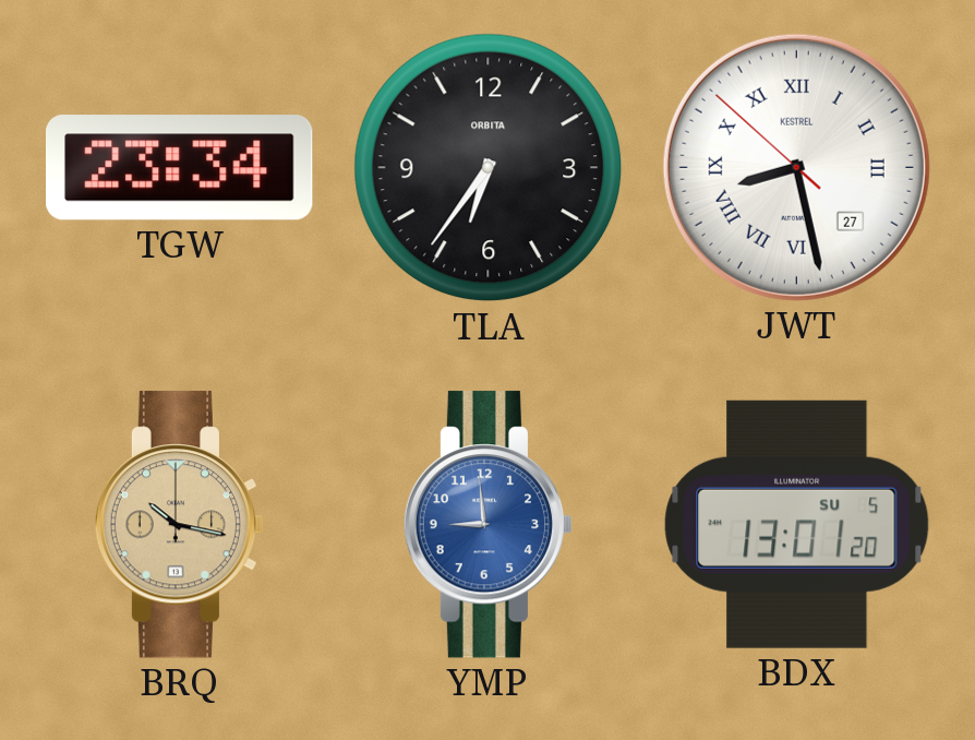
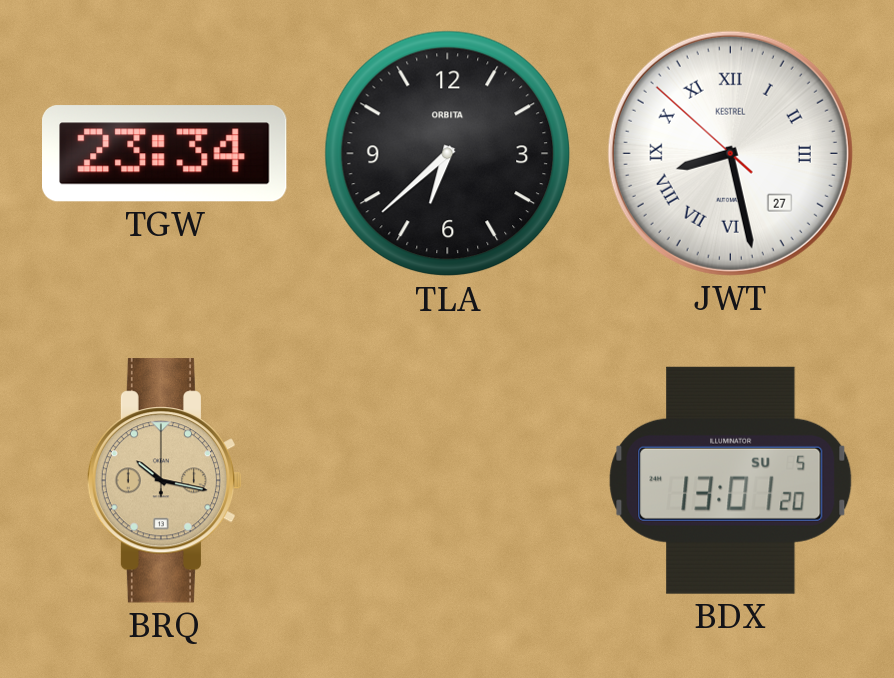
TLA: 6:36 -> 6:38
YMP: 8:59 -> none
